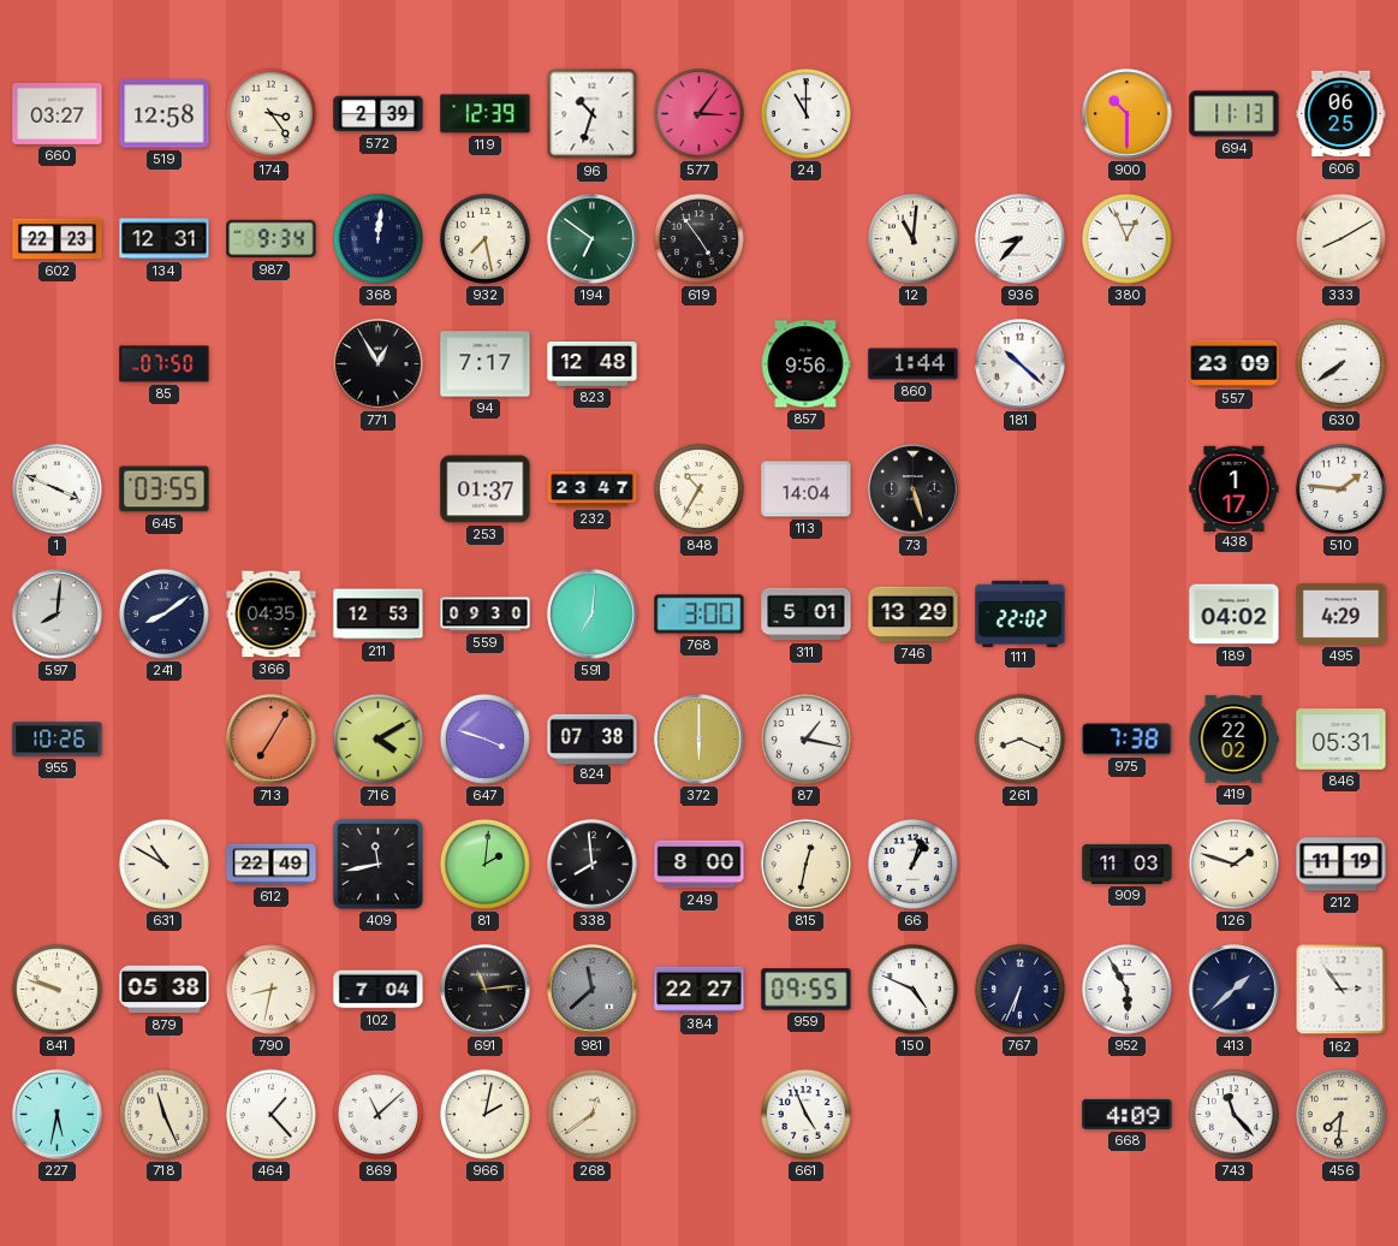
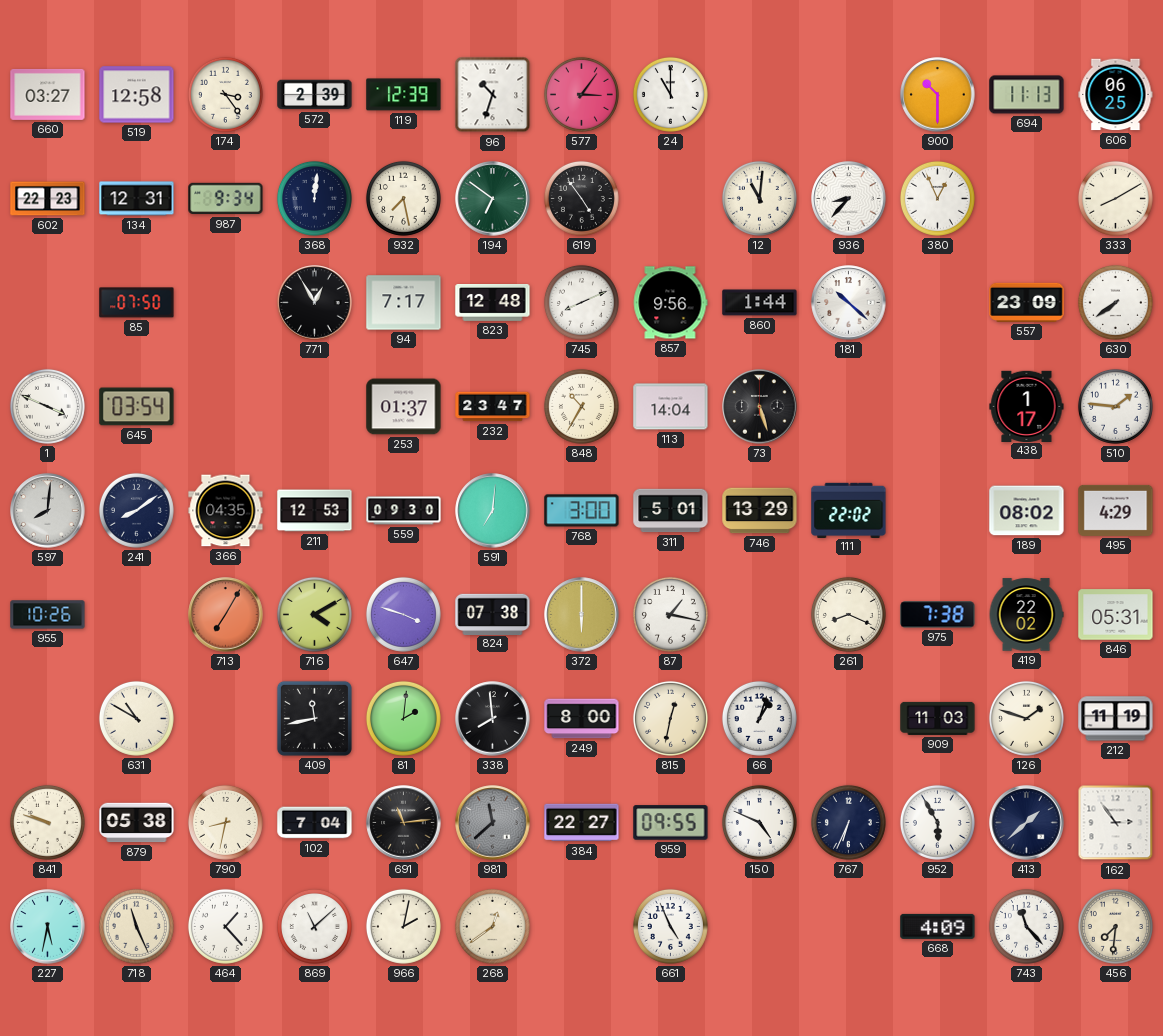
745: none -> 8:11
645: 03:55 -> 03:54
189: 04:02 -> 08:02
612: 22:49 -> none
